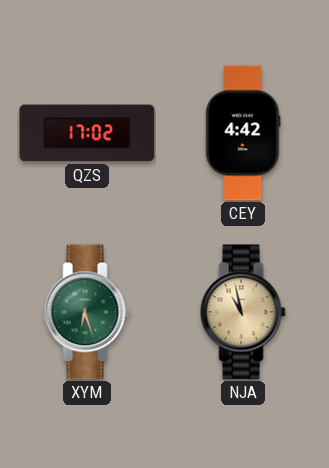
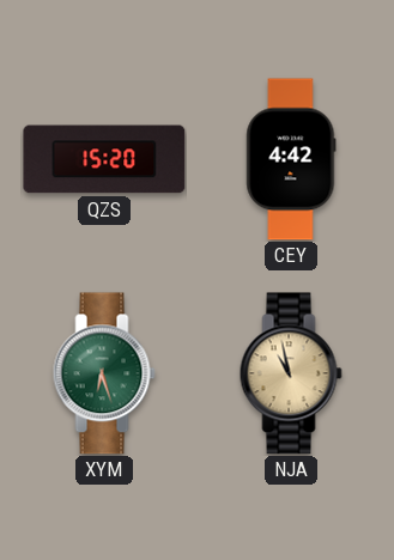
QZS: 17:02 -> 15:20
